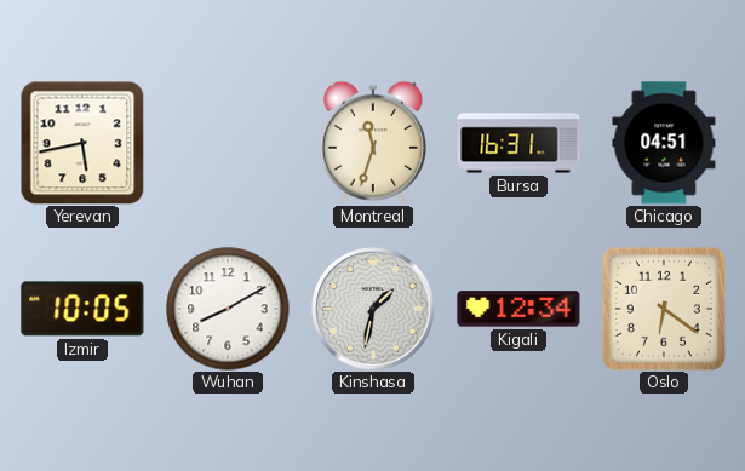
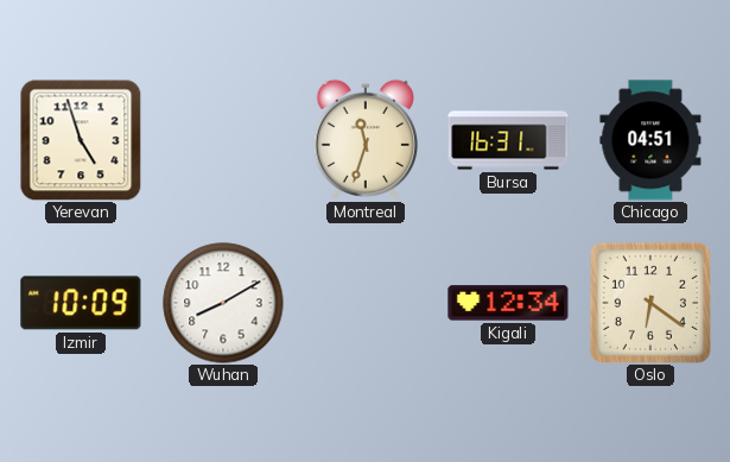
Yerevan: 5:43 -> 4:57
Izmir: 10:05 -> 10:09
Kinshasa: 1:32 -> none
